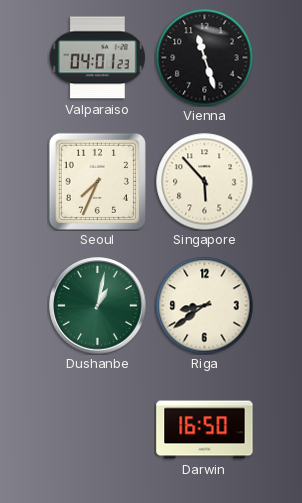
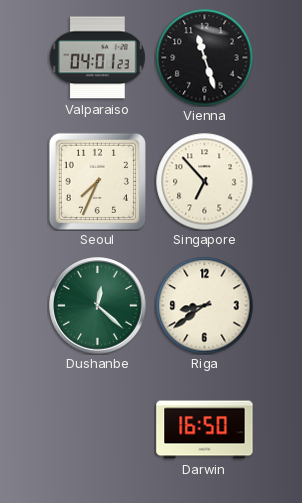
Singapore: 5:53 -> 6:53
Dushanbe: 1:02 -> 12:22
